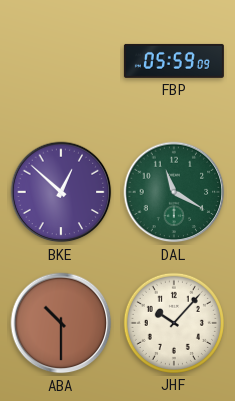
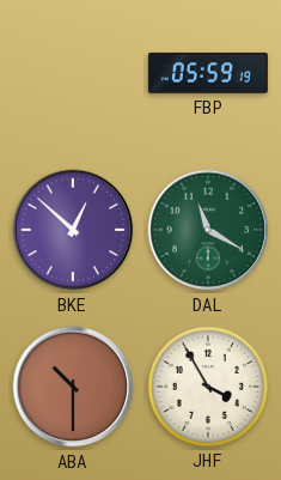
FBP: 05:59:09 -> 05:59:19
JHF: 10:07 -> 3:55
